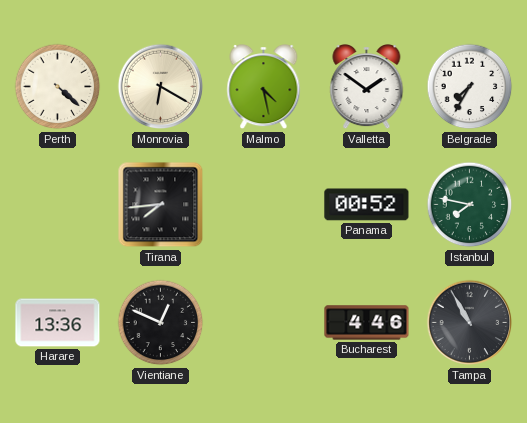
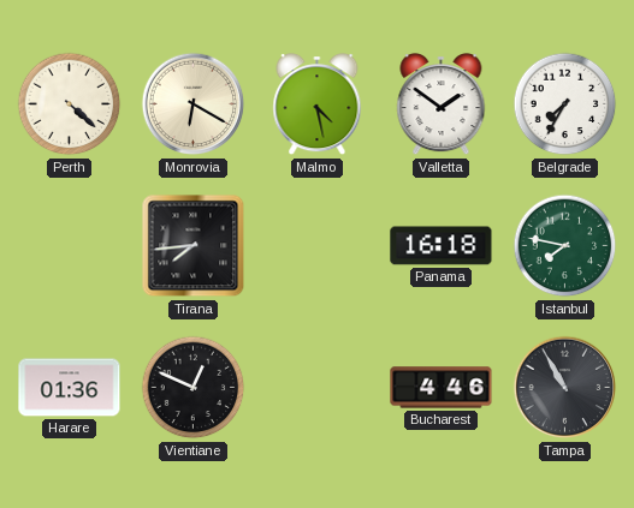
Panama: 00:52 -> 16:18
Harare: 13:36 -> 01:36
